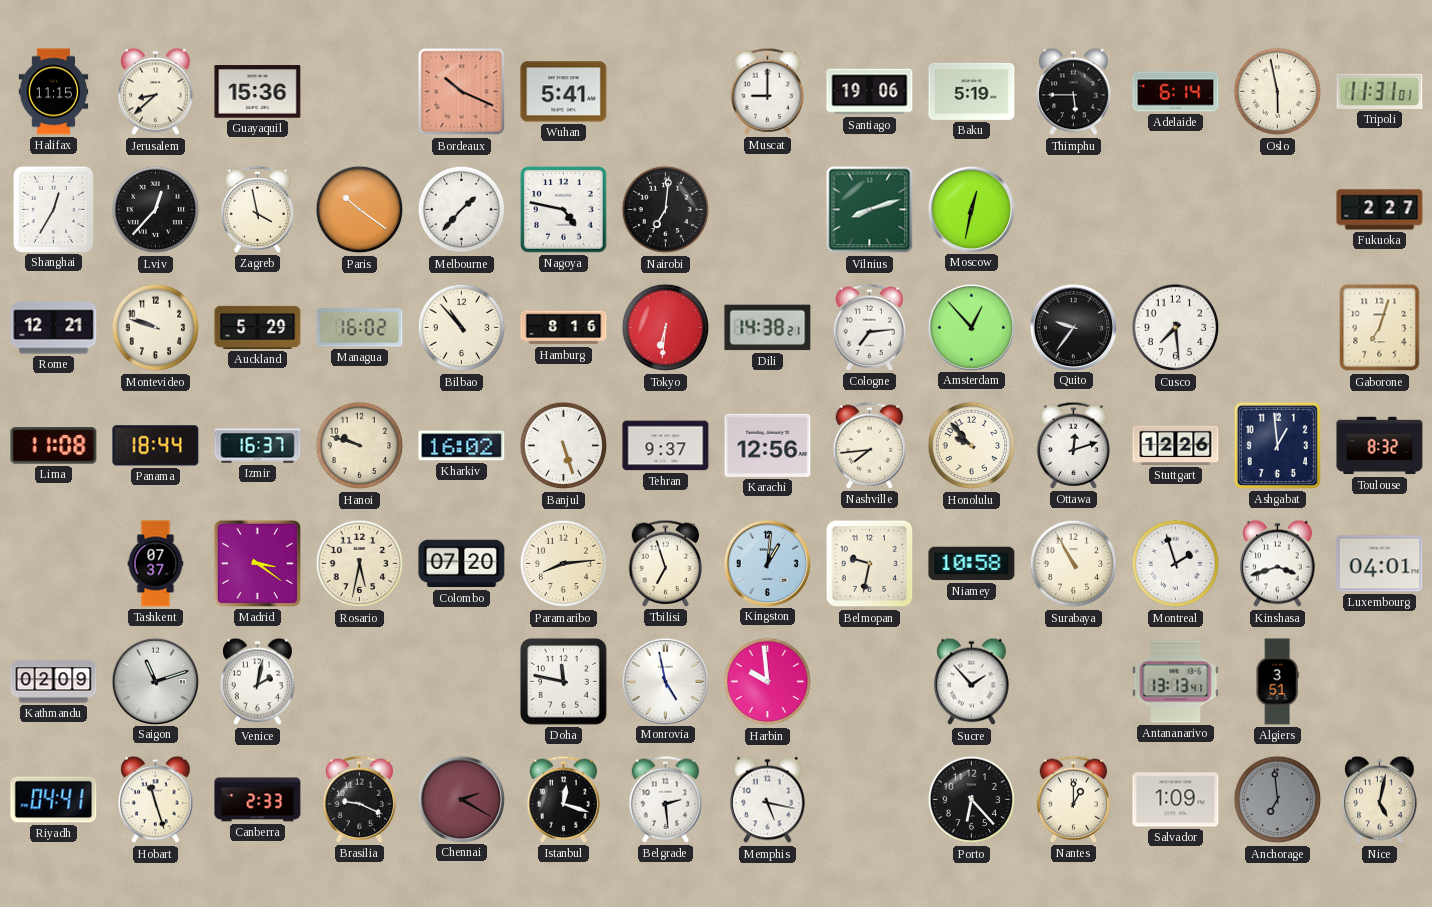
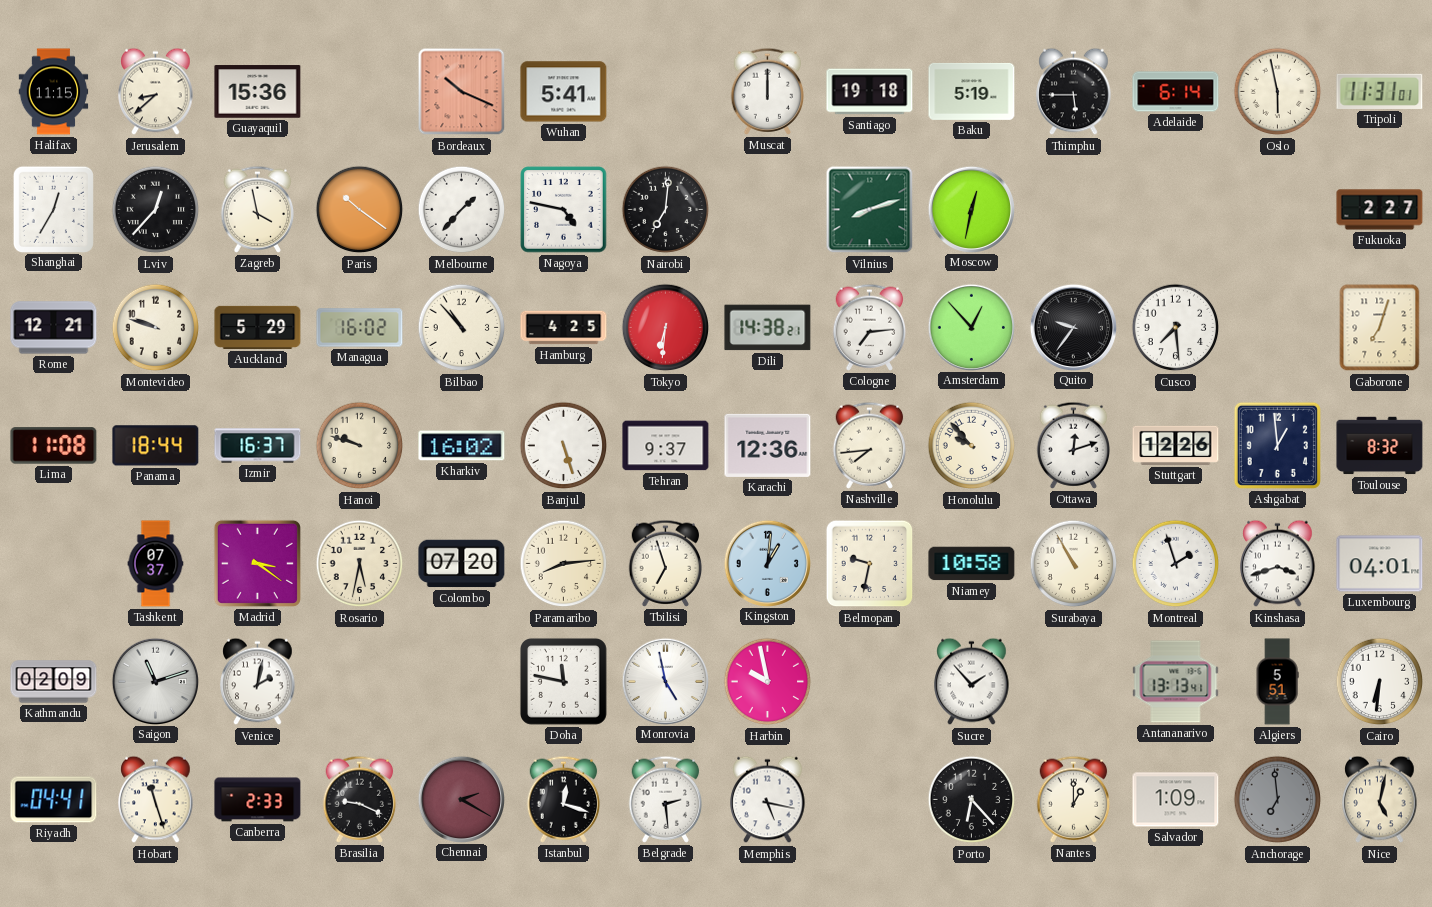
Muscat: 9:00 -> 12:00
Santiago: 19:06 -> 19:18
Hamburg: 8:16 -> 4:25
Karachi: 12:56 -> 12:36
Harbin: 9:59 -> 9:58
Algiers: 3:51 -> 5:51
Cairo: none -> 6:31
